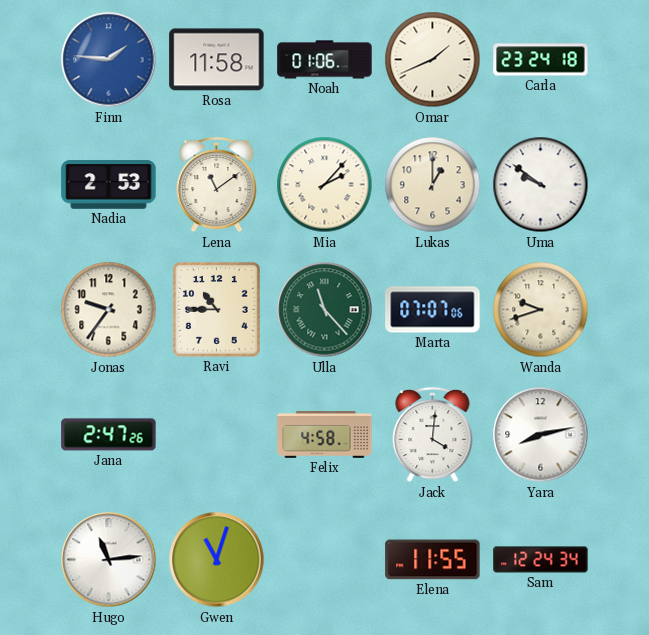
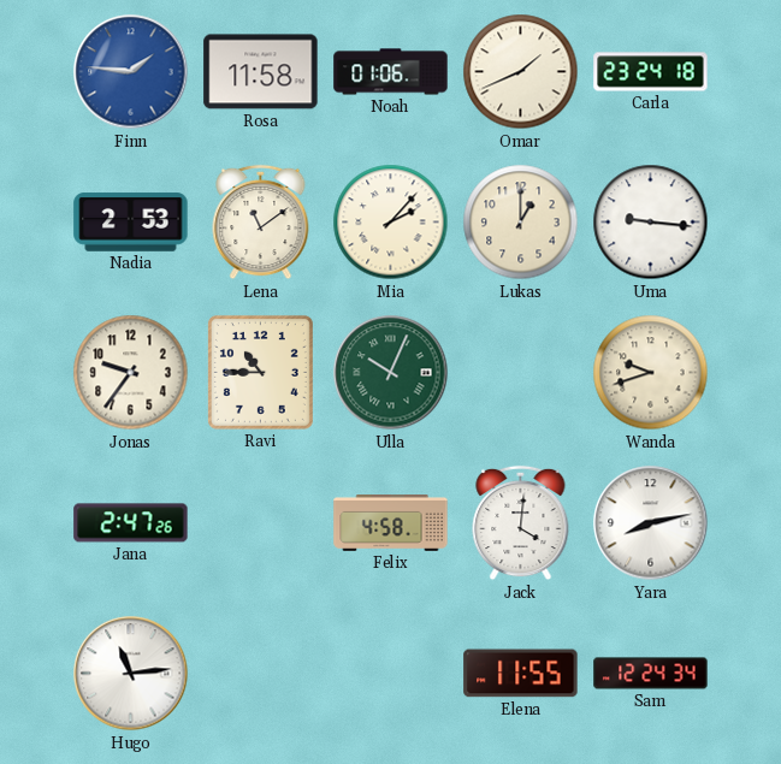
Uma: 9:51 -> 9:16
Ulla: 11:23 -> 10:04
Marta: 07:07 -> none
Gwen: 11:03 -> none
